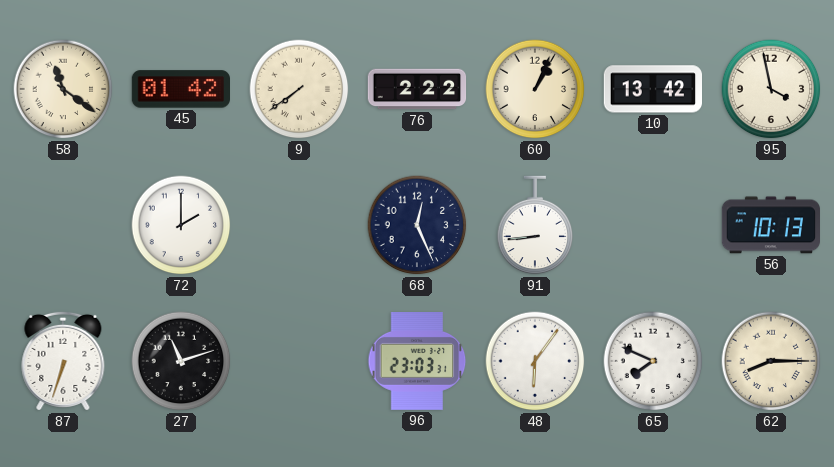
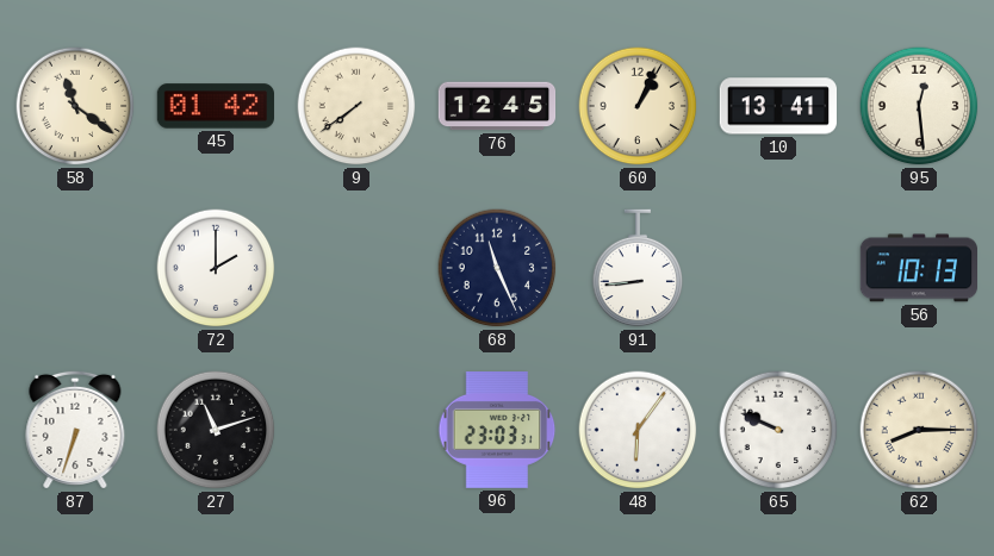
76: 2:22 -> 12:45
10: 13:42 -> 13:41
95: 3:58 -> 12:29
68: 12:26 -> 11:26
65: 7:49 -> 9:49
